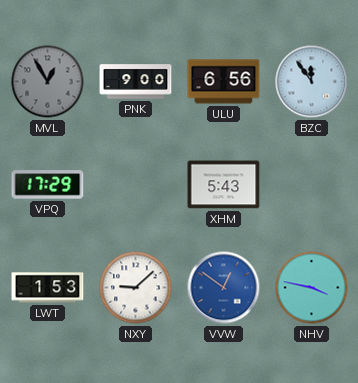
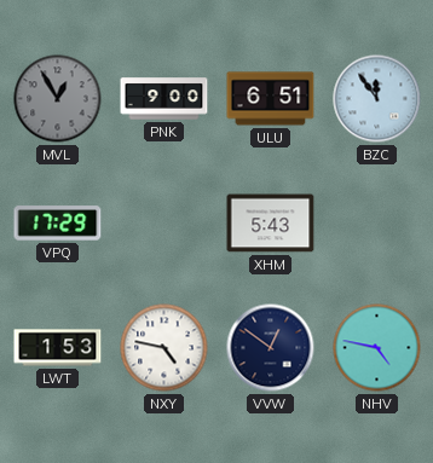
ULU: 6:56 -> 6:51
NXY: 9:08 -> 4:47
VVW dial: blue -> navy
NHV: 3:47 -> 4:47
